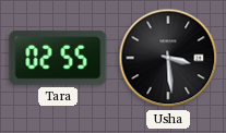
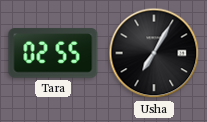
Usha: 3:29 -> 7:05
